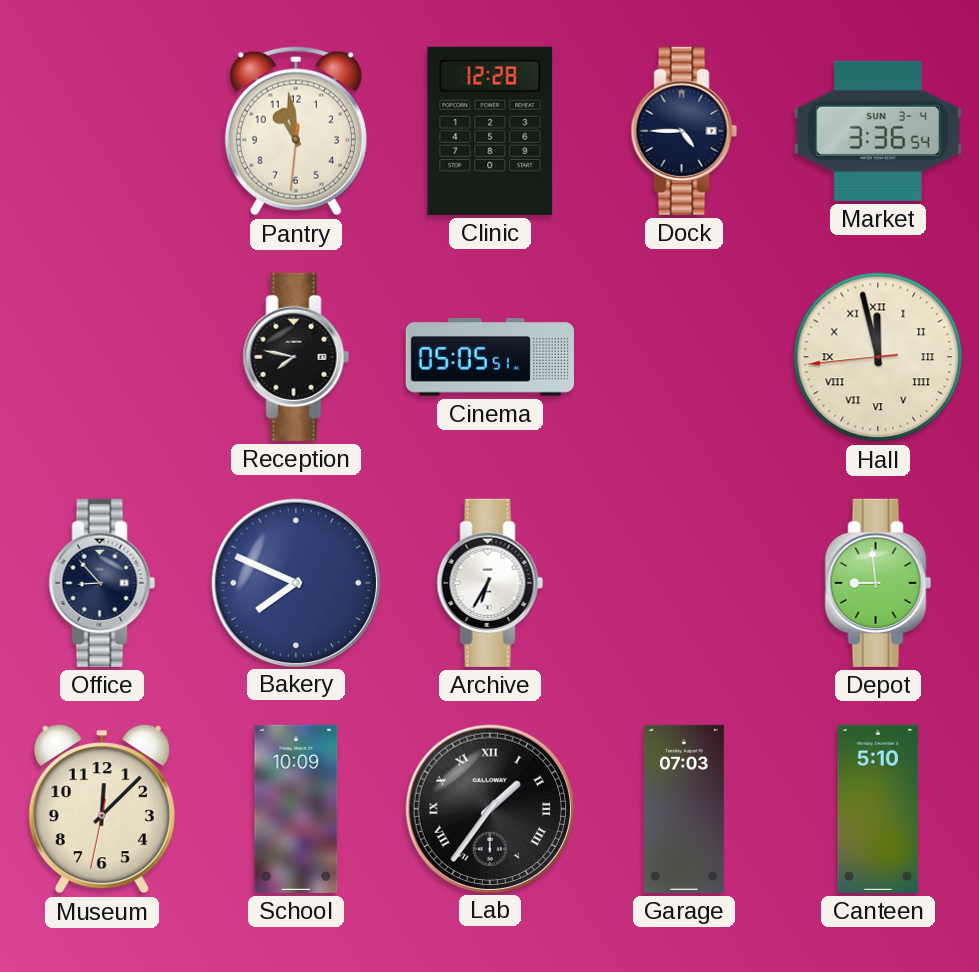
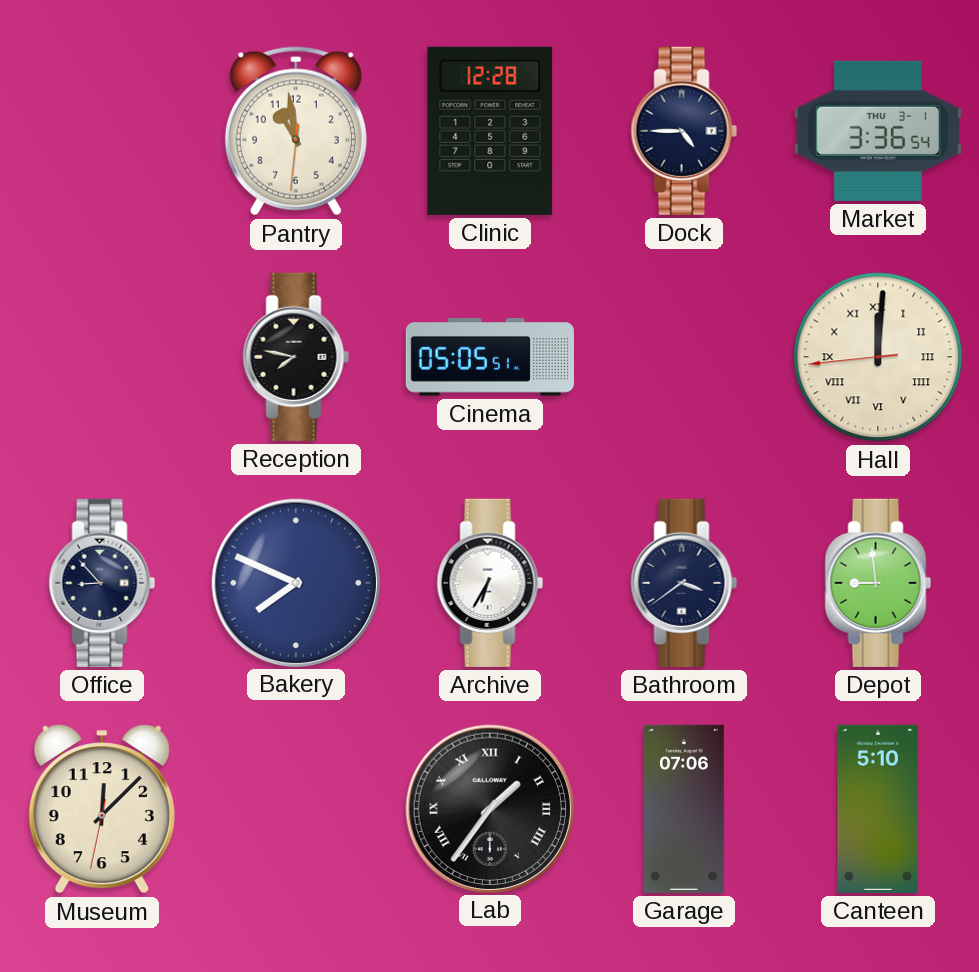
Market date: SUN 3-4 -> THU 3-1
Hall: 11:57 -> 12:00
Bathroom: none -> 3:39
School: 10:09 -> none
Garage: 07:03 -> 07:06
